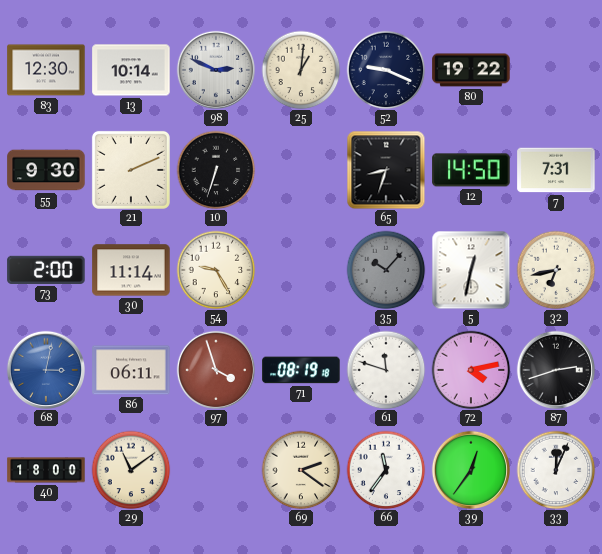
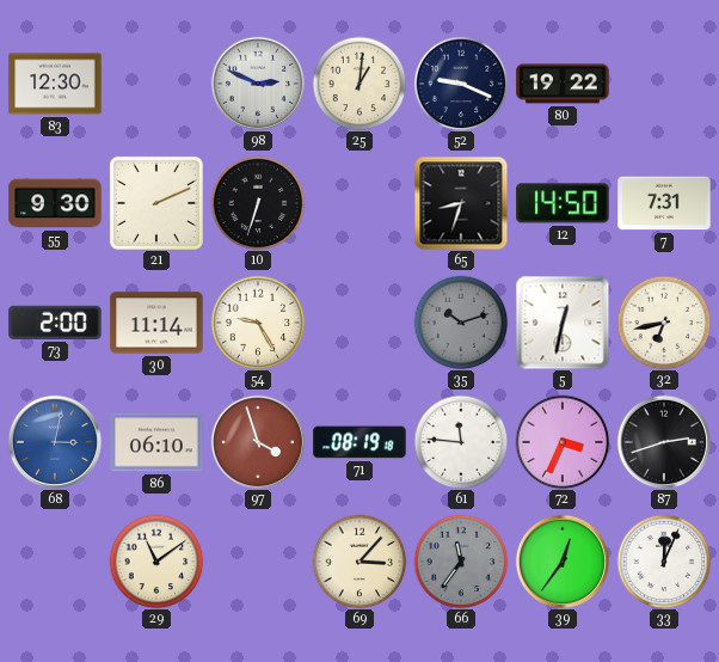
13: 10:14 -> none
35: 10:07 -> 10:12
86: 06:11 -> 06:10
61: 11:48 -> 11:46
72: 4:13 -> 3:34
40: 18:00 -> none
69: 2:21 -> 3:07
66 dial: white -> grey
